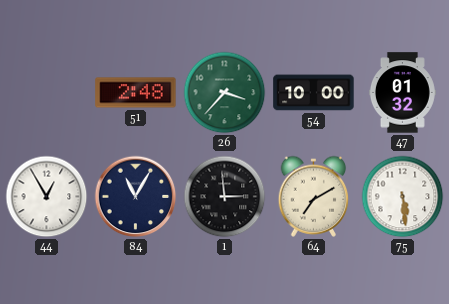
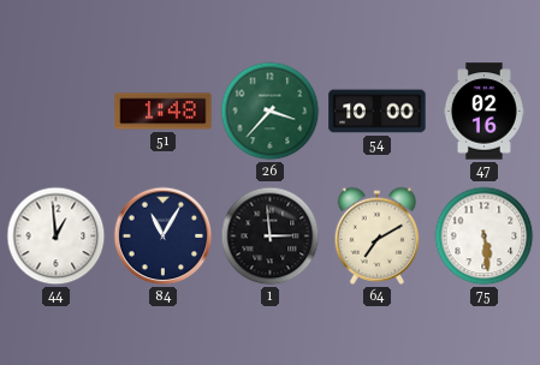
51: 2:48 -> 1:48
47: 01:32 -> 02:16
44: 12:55 -> 12:59
